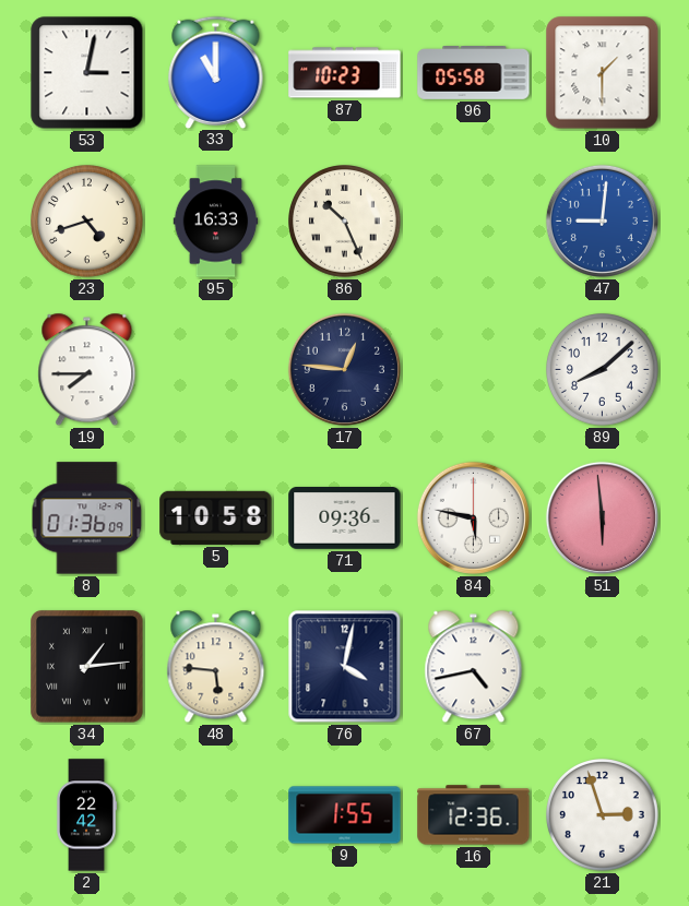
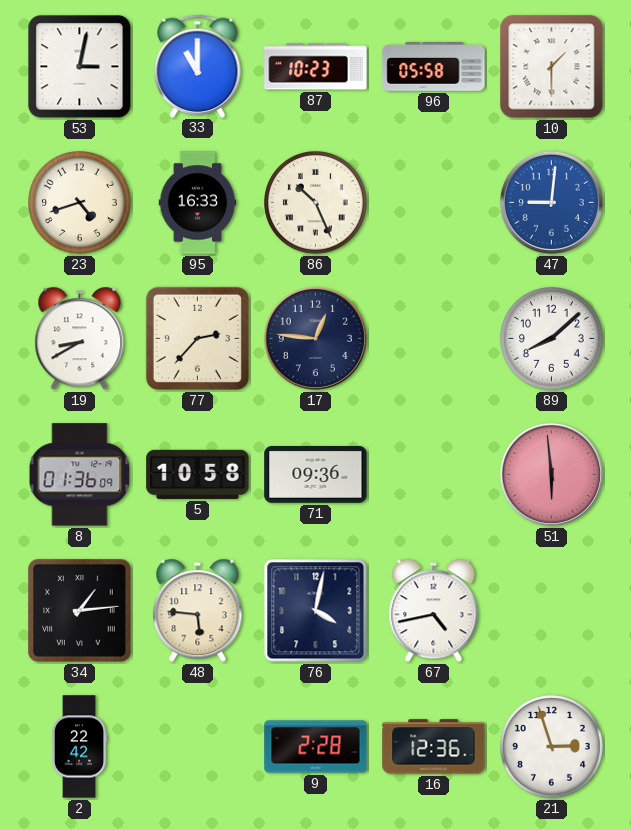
19: 7:45 -> 8:40
77: none -> 2:37
84: 5:47 -> none
9: 1:55 -> 2:28
